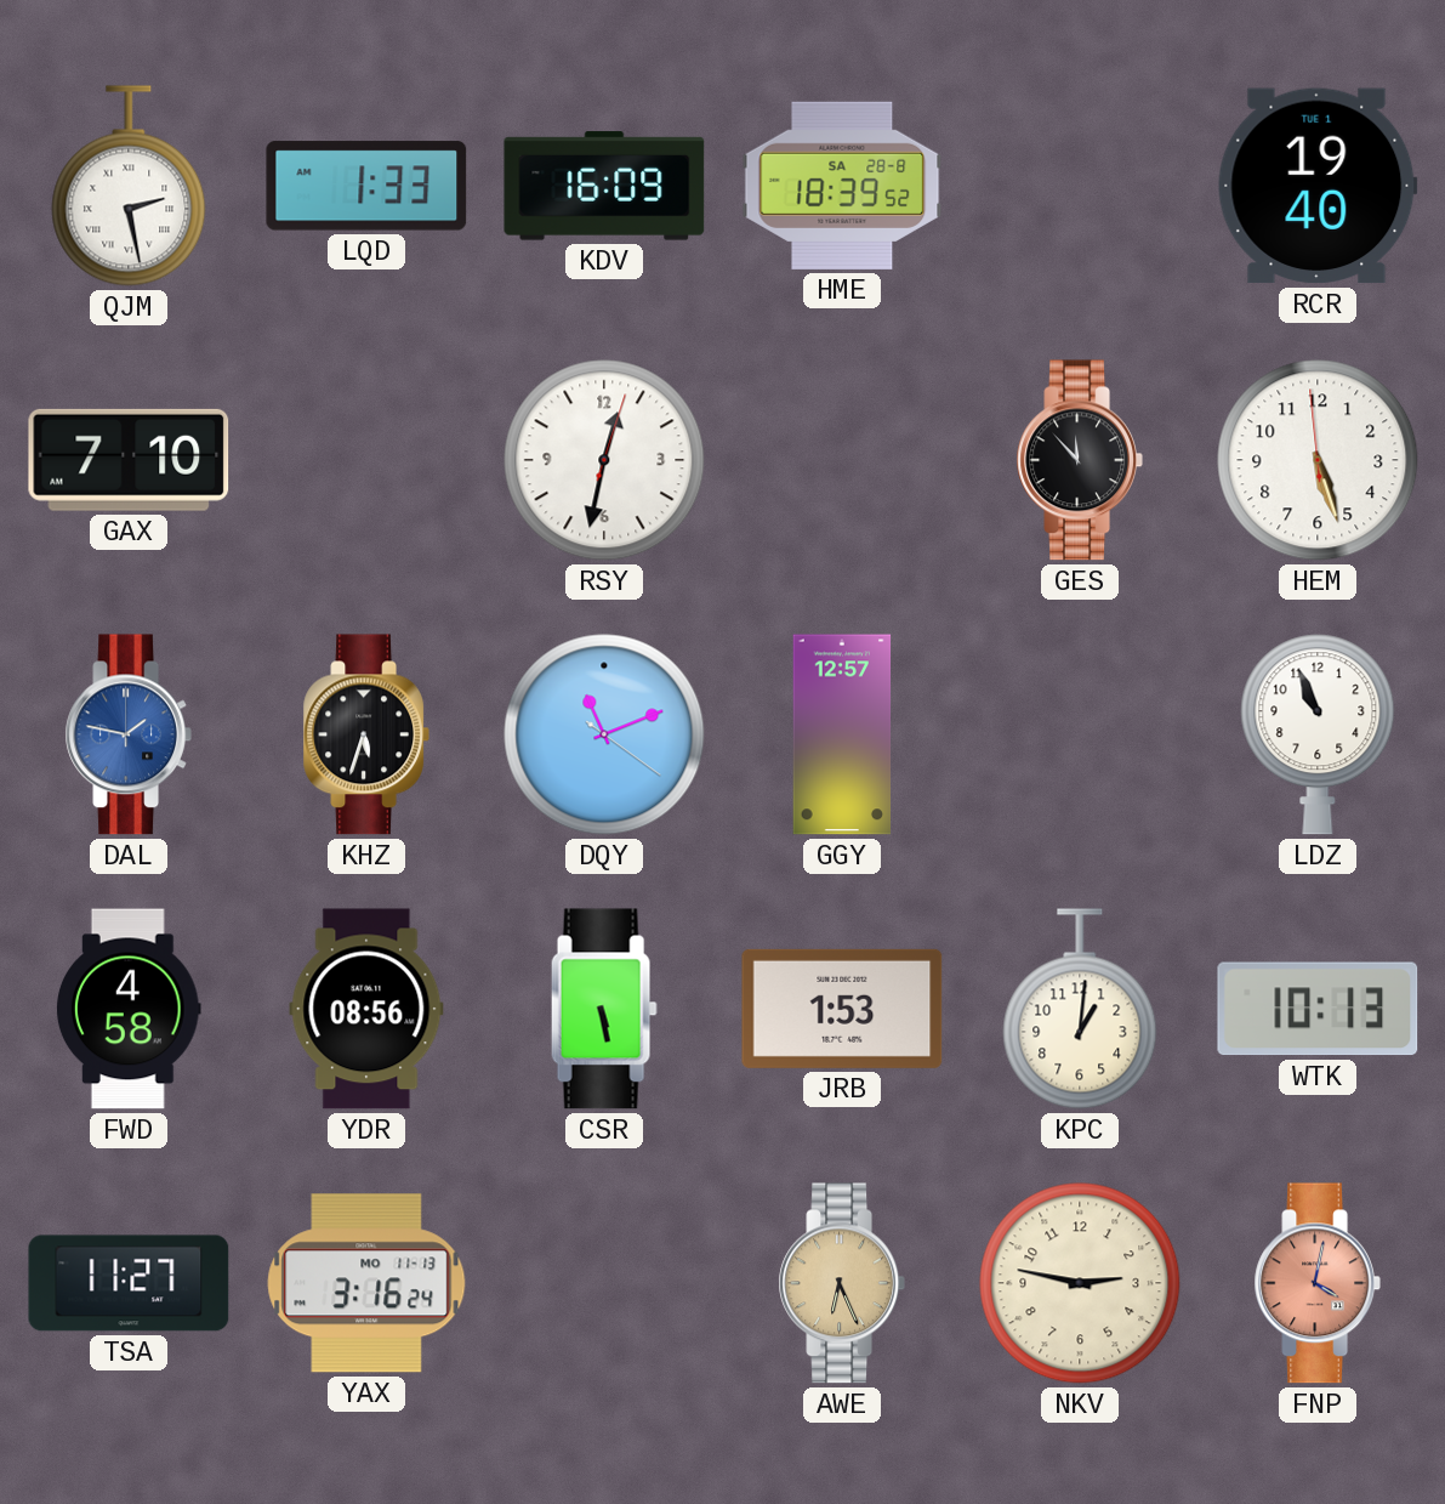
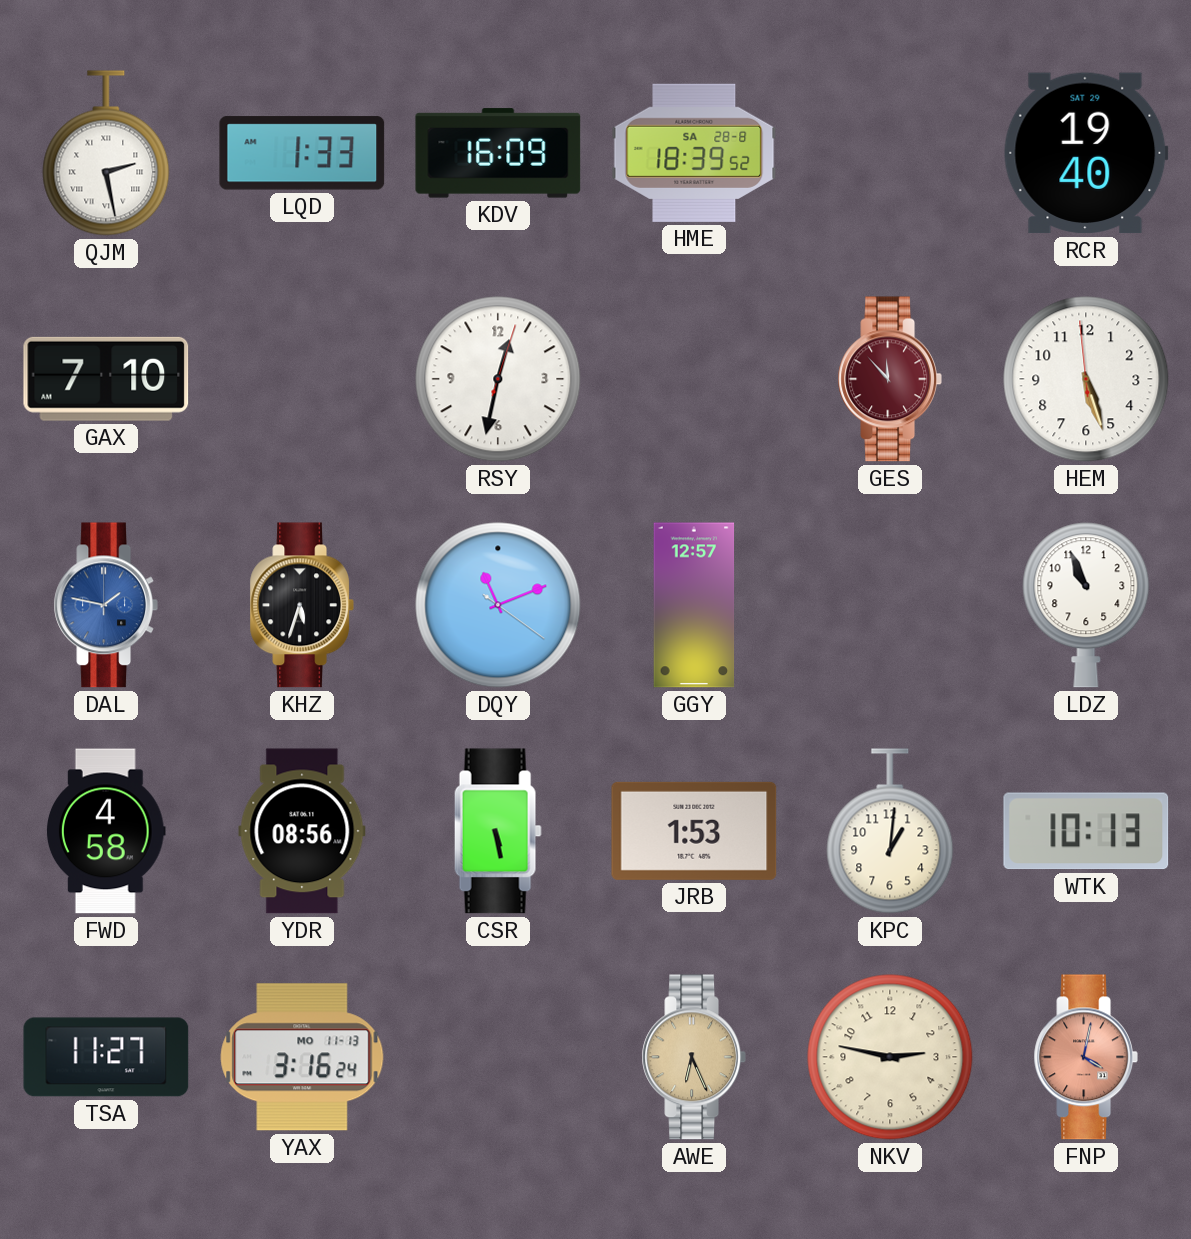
RCR date: TUE 1 -> SAT 29
GES dial: black -> burgundy
